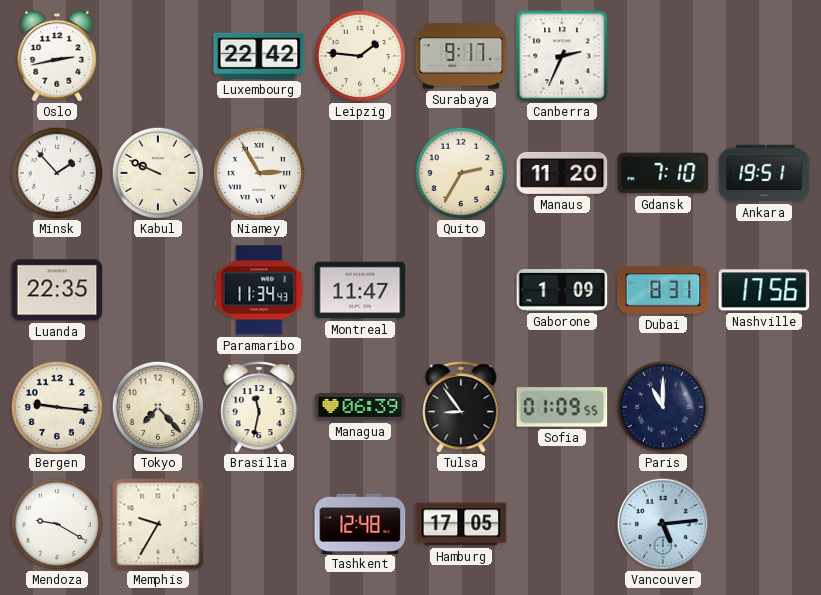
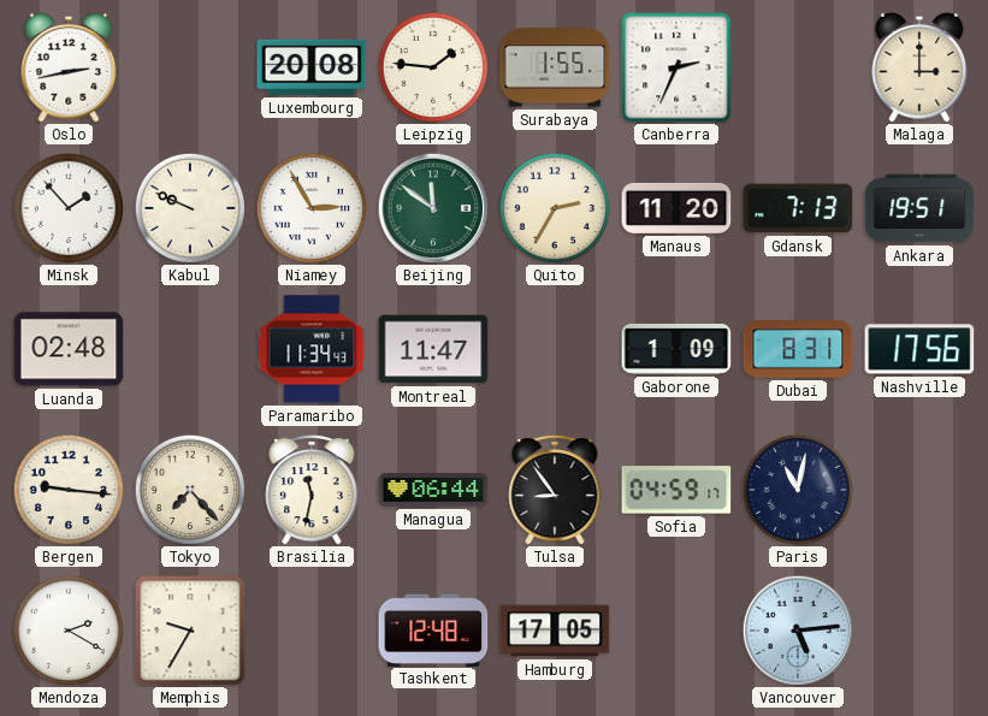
Luxembourg: 22:42 -> 20:08
Surabaya: 9:17 -> 1:55
Malaga: none -> 3:00
Beijing: none -> 11:51
Gdansk: 7:10 -> 7:13
Luanda: 22:35 -> 02:48
Managua: 06:39 -> 06:44
Sofia: 01:09 -> 04:59
Paris: 11:00 -> 11:02
Mendoza: 9:20 -> 2:20
